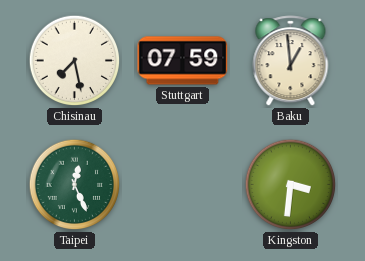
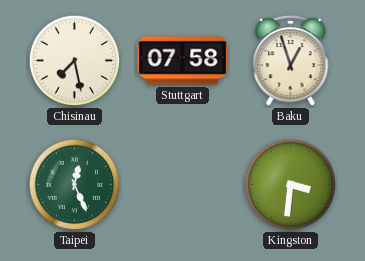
Stuttgart: 07:59 -> 07:58
Baku: 12:59 -> 12:57
